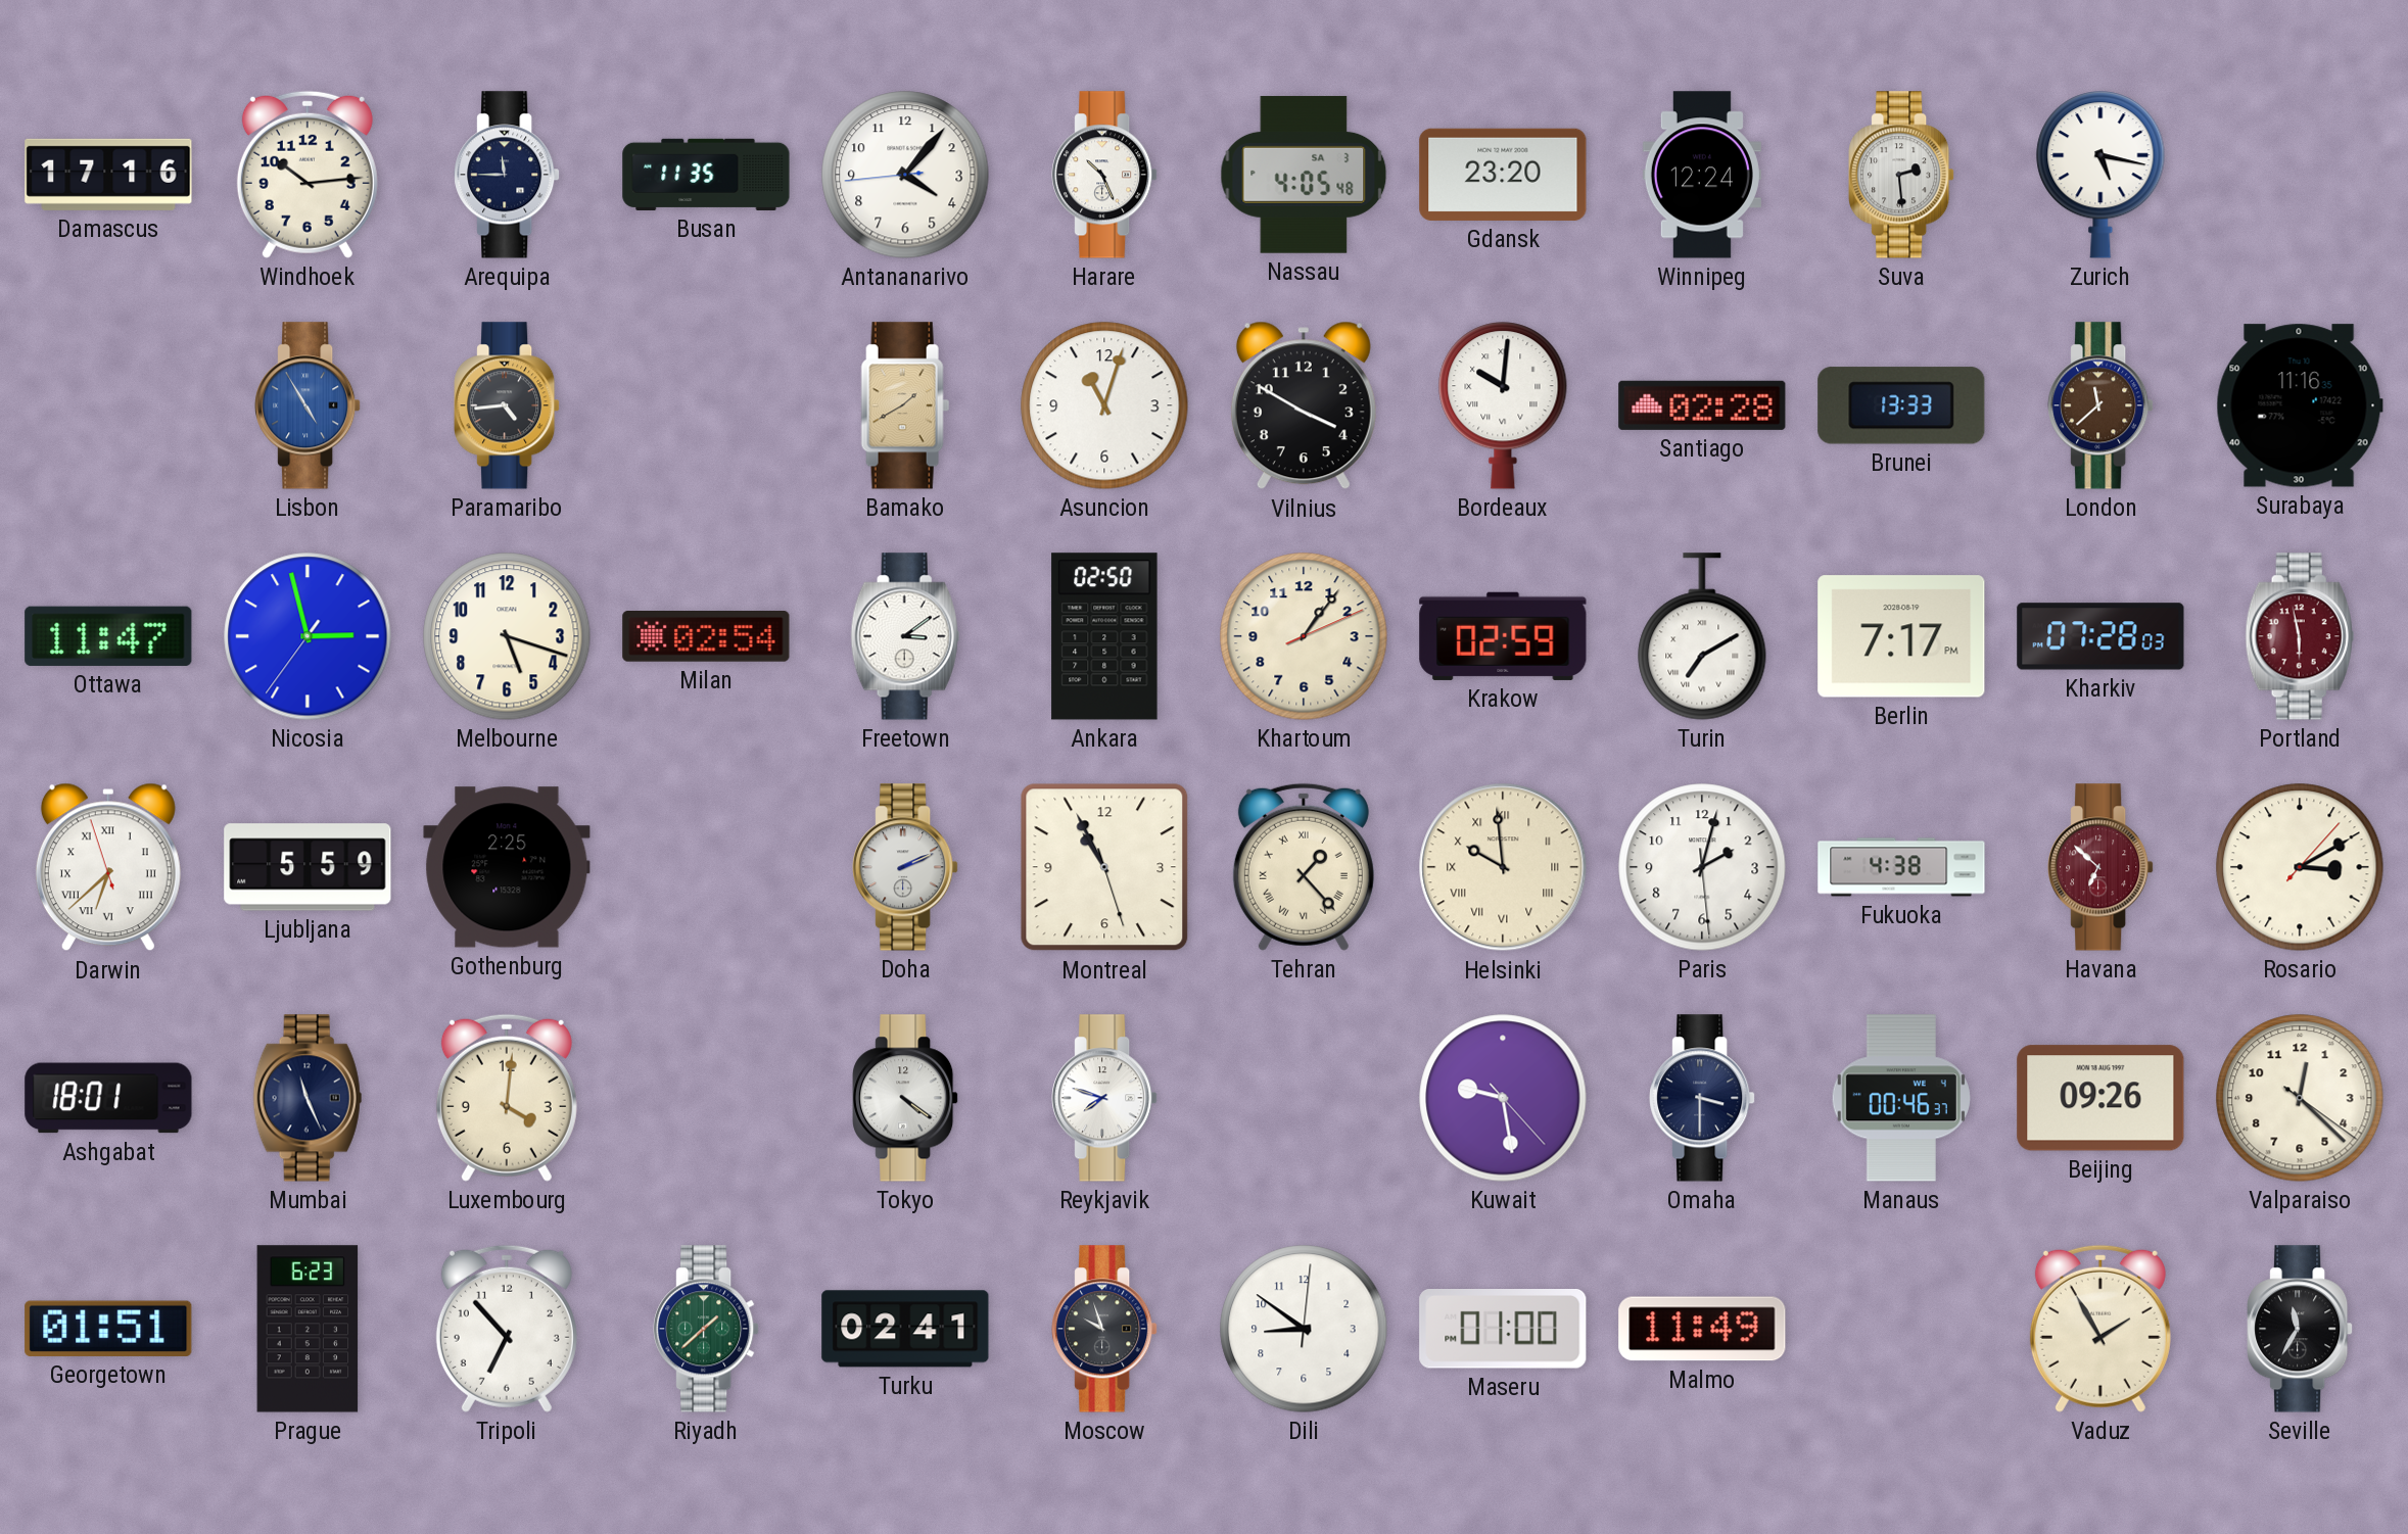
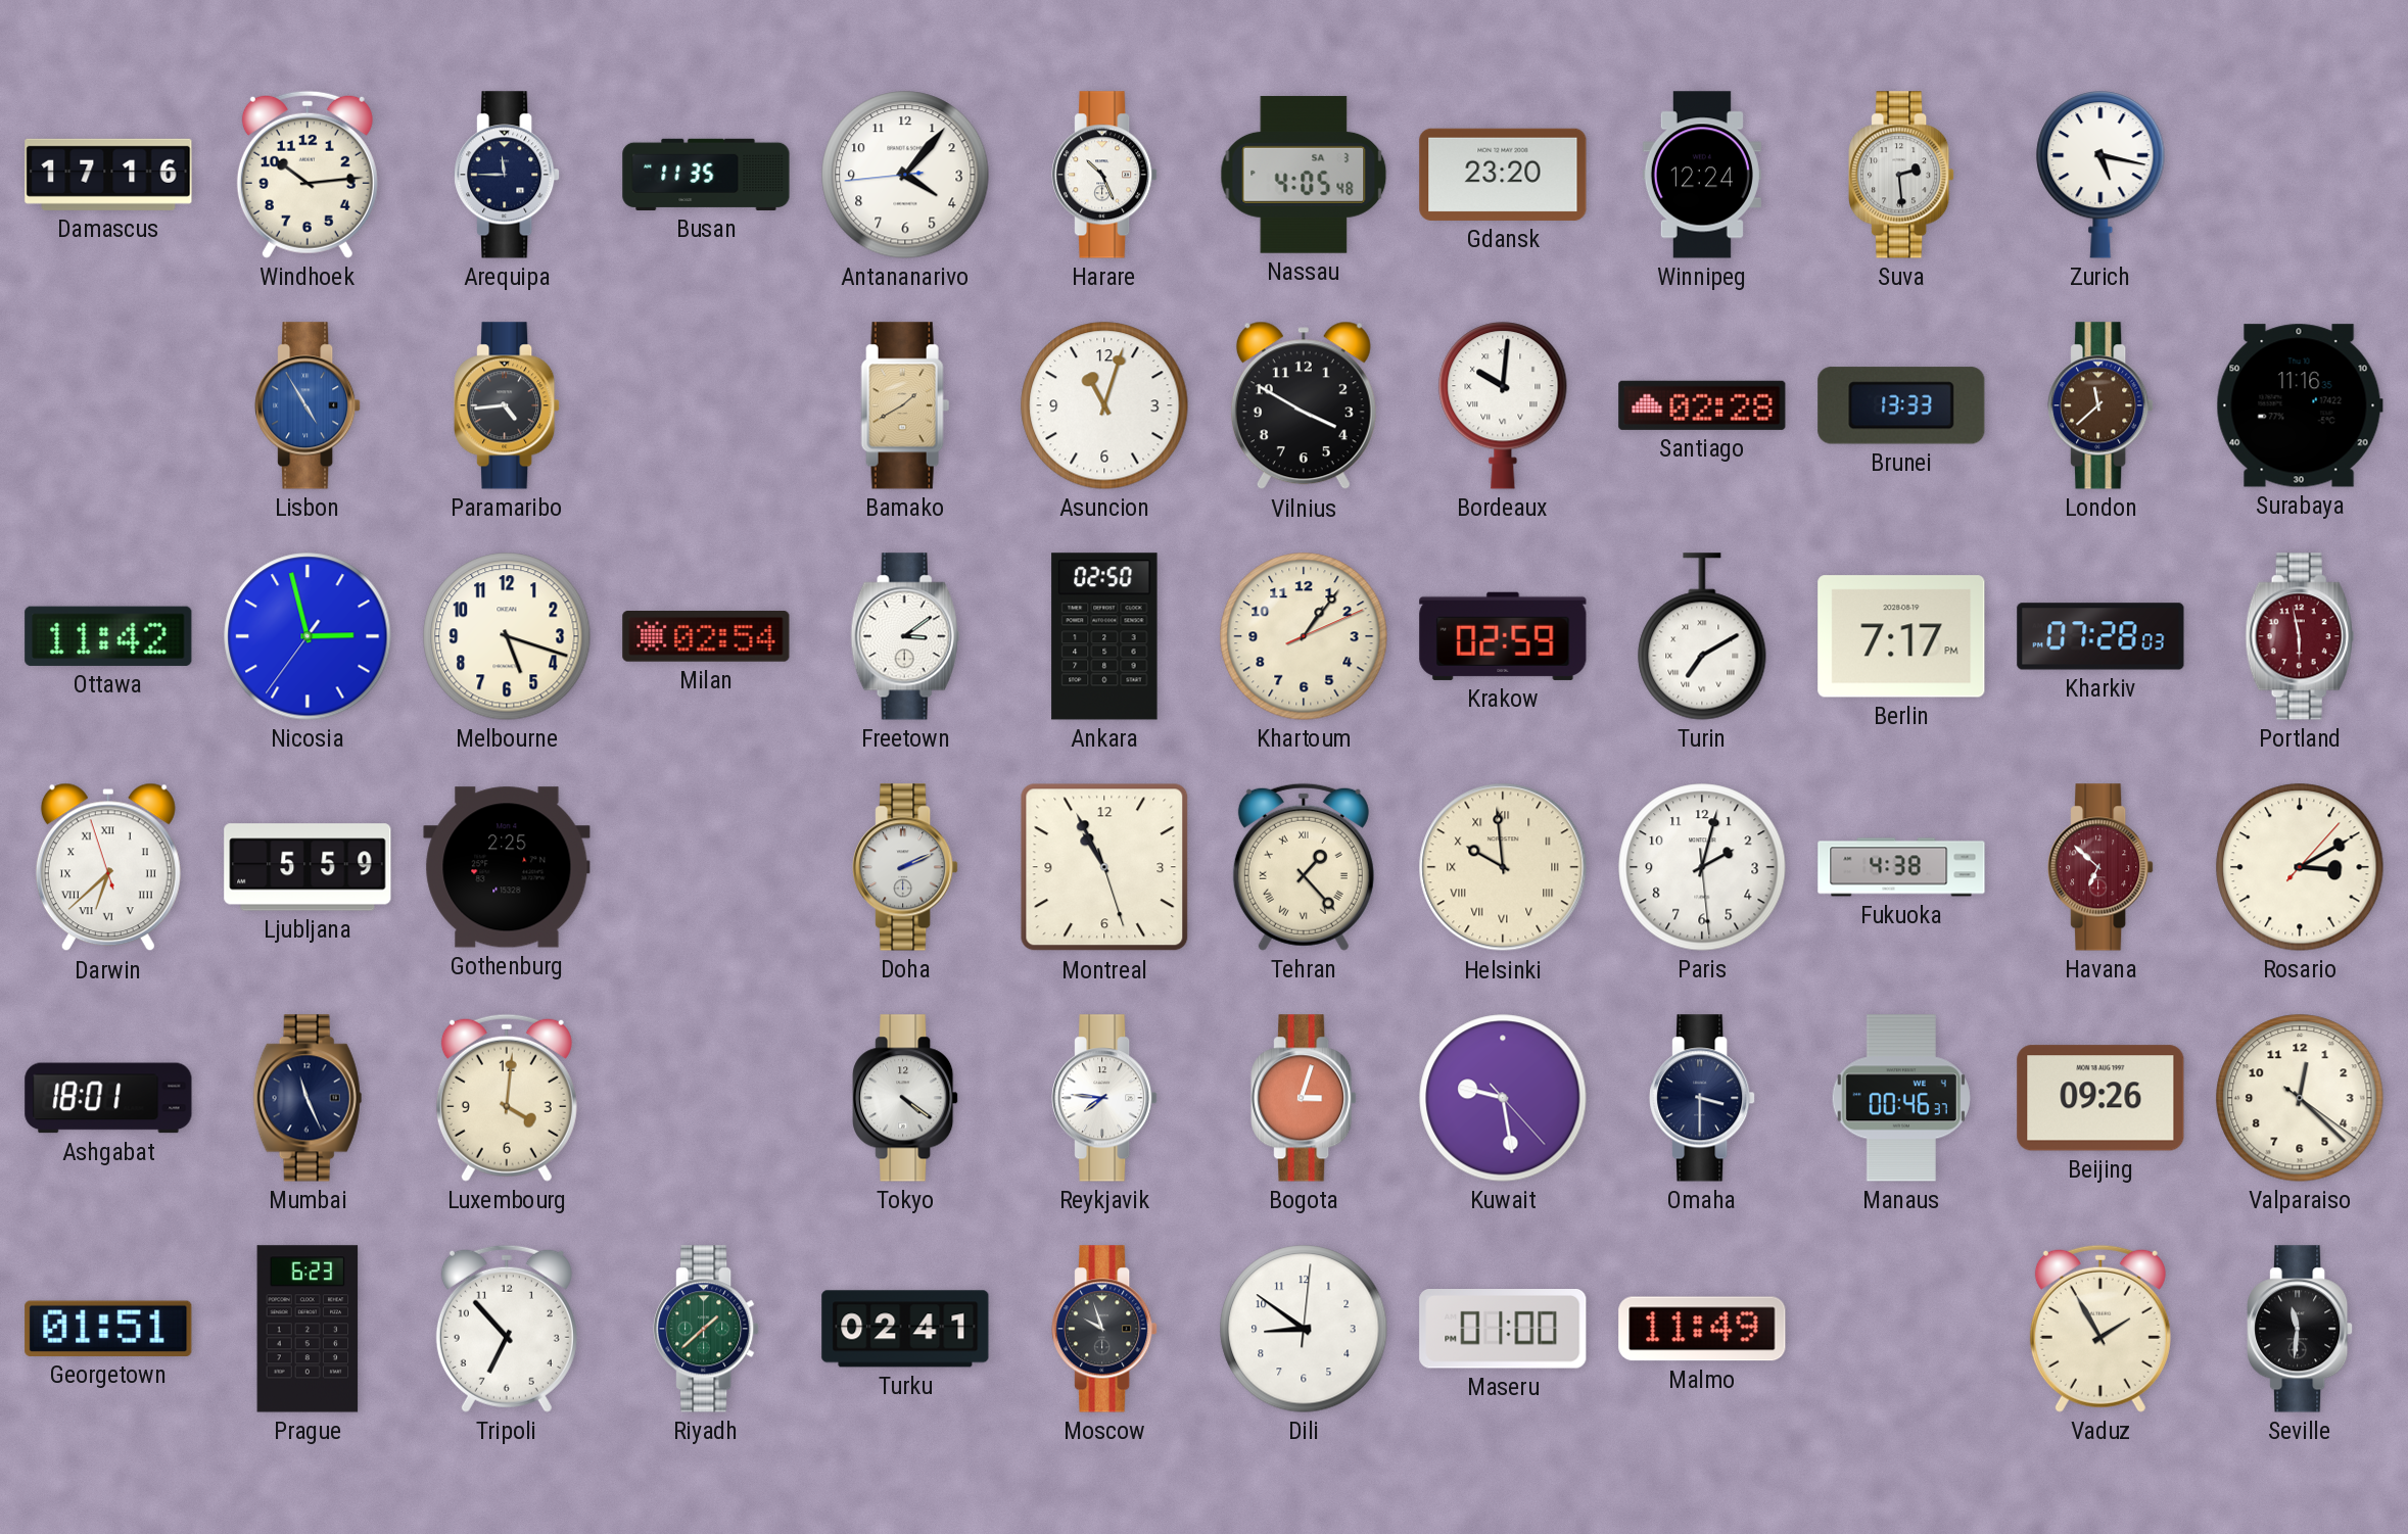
Ottawa: 11:47 -> 11:42
Reykjavik: 7:48 -> 7:46
Bogota: none -> 3:03
Seville: 11:35 -> 11:31
